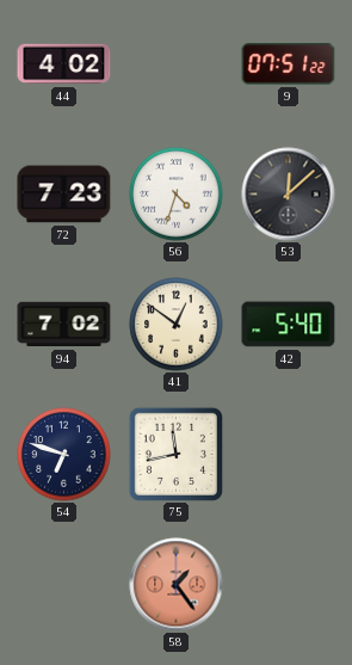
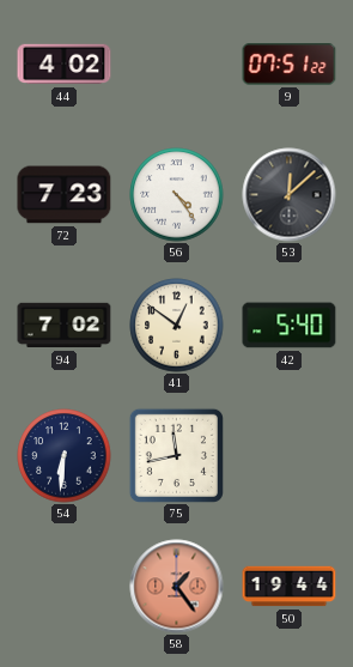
56: 4:33 -> 4:24
54: 6:48 -> 6:31
50: none -> 19:44
